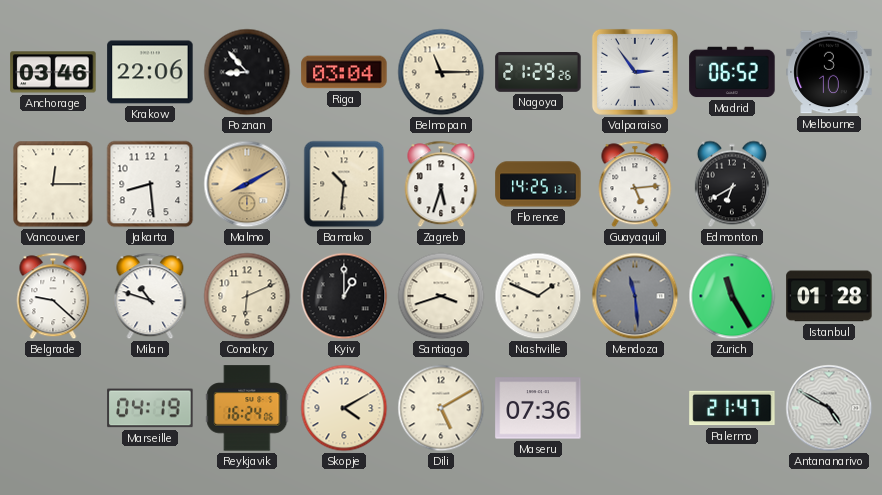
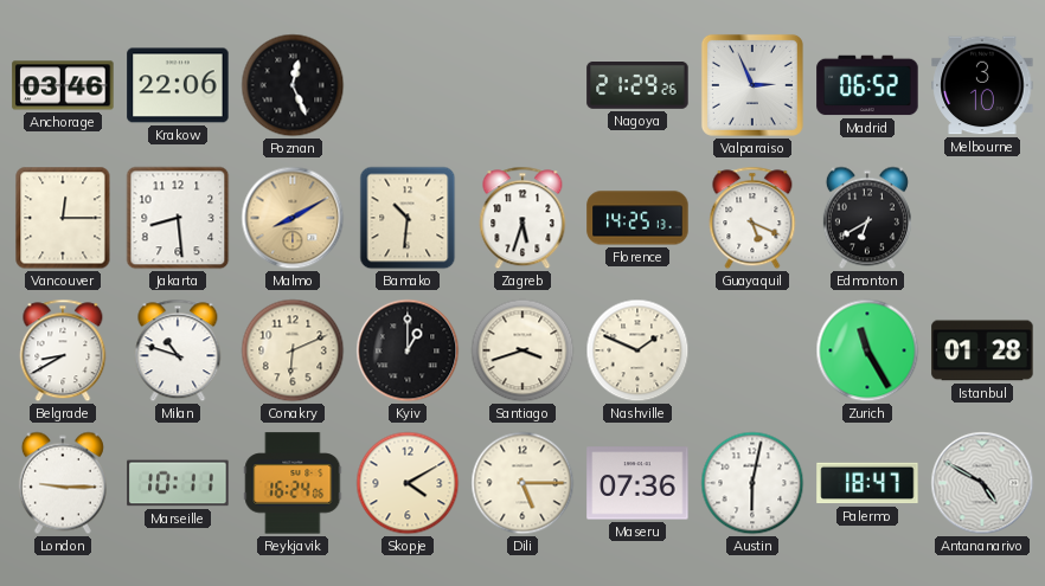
Poznan: 8:53 -> 12:26
Riga: 03:04 -> none
Belmopan: 11:15 -> none
Valparaiso: 2:54 -> 2:56
Guayaquil: 5:14 -> 5:19
Belgrade: 9:22 -> 8:40
Mendoza: 11:29 -> none
London: none -> 9:15
Marseille: 04:19 -> 10:11
Dili: 5:10 -> 5:15
Austin: none -> 6:02
Palermo: 21:47 -> 18:47
